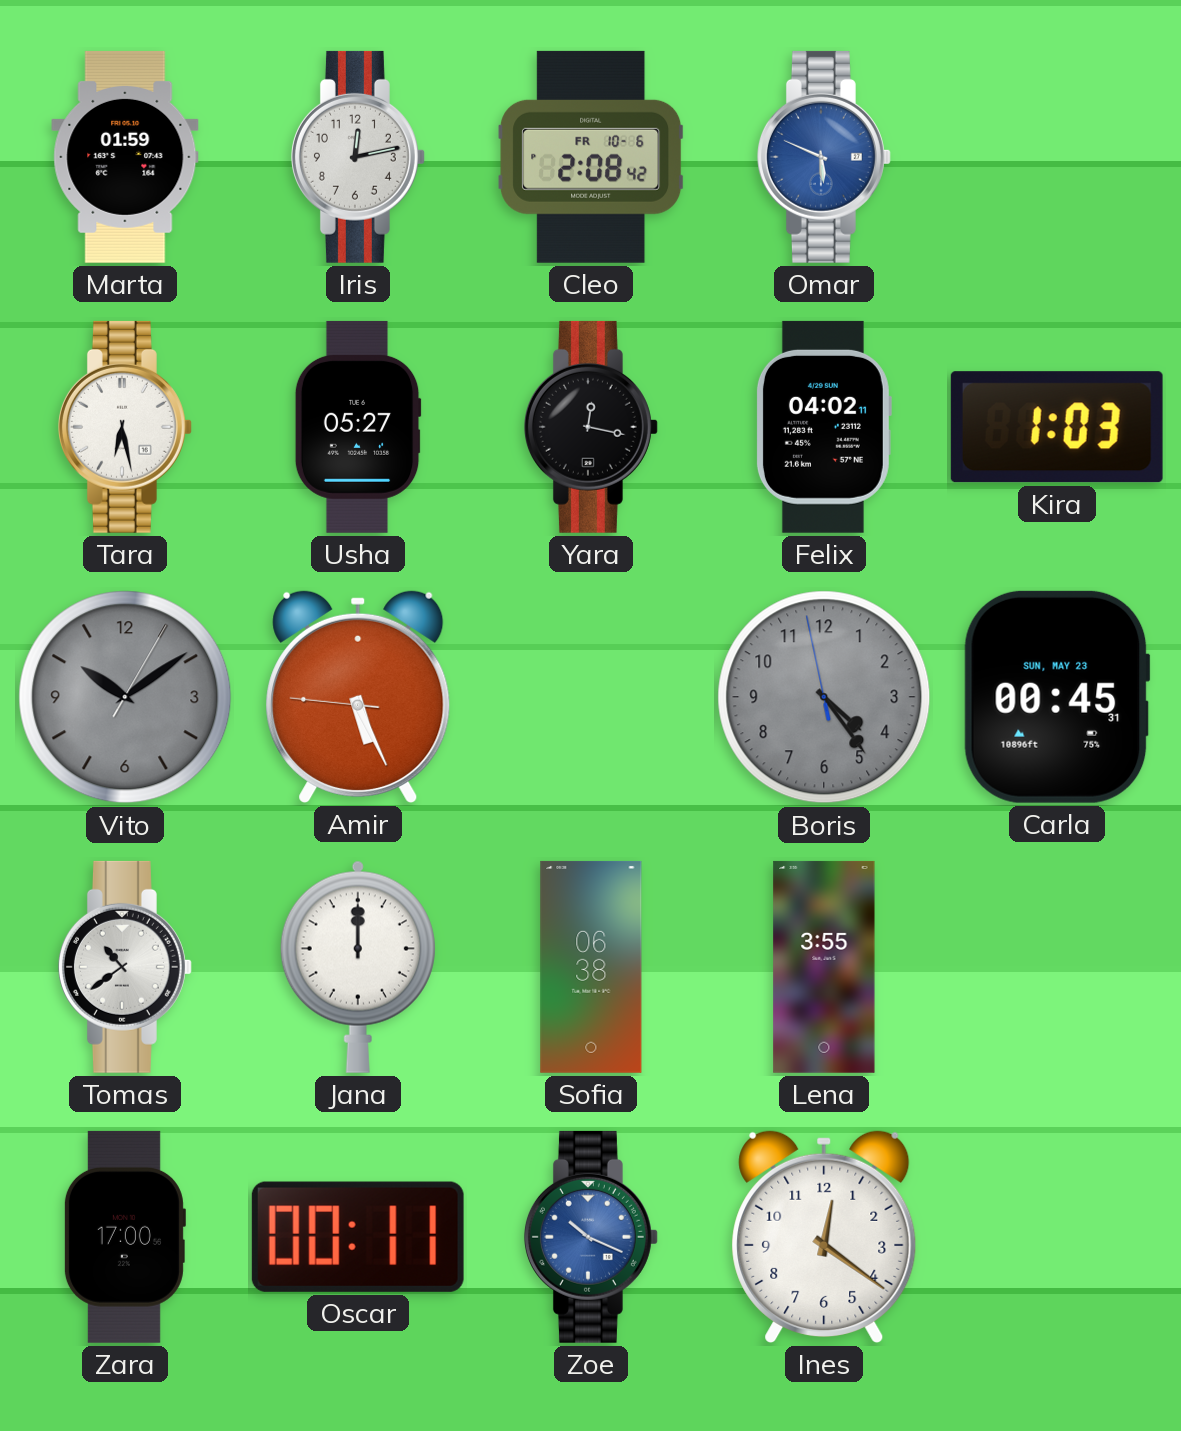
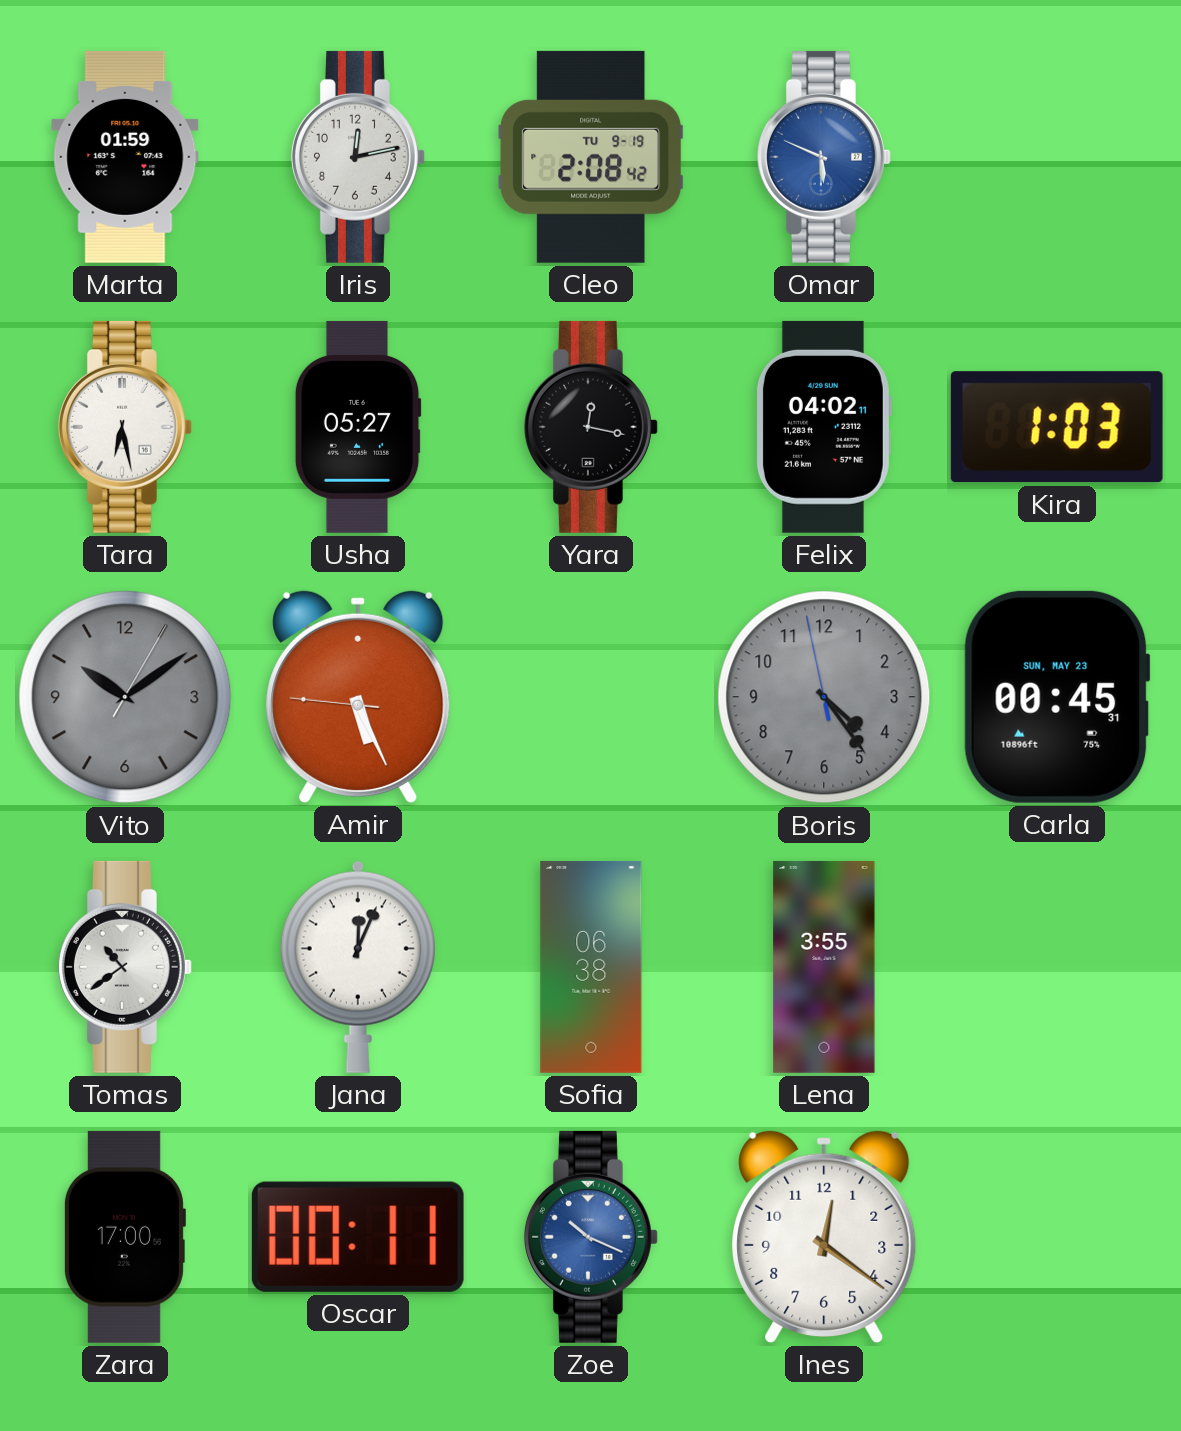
Cleo date: FR 10-6 -> TU 9-19
Jana: 12:00 -> 12:04
